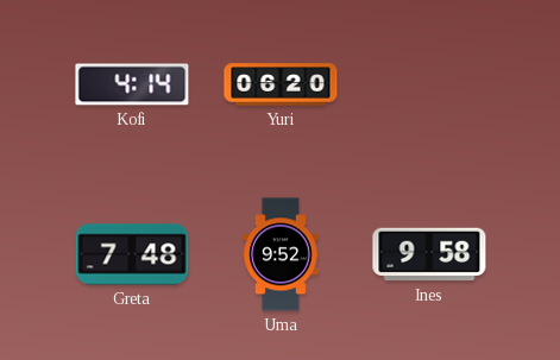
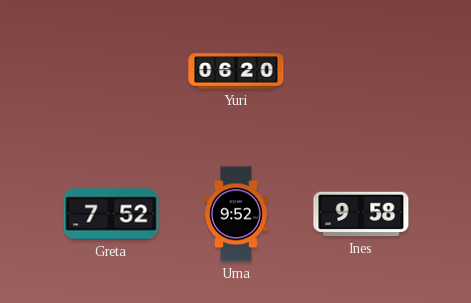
Kofi: 4:14 -> none
Greta: 7:48 -> 7:52
